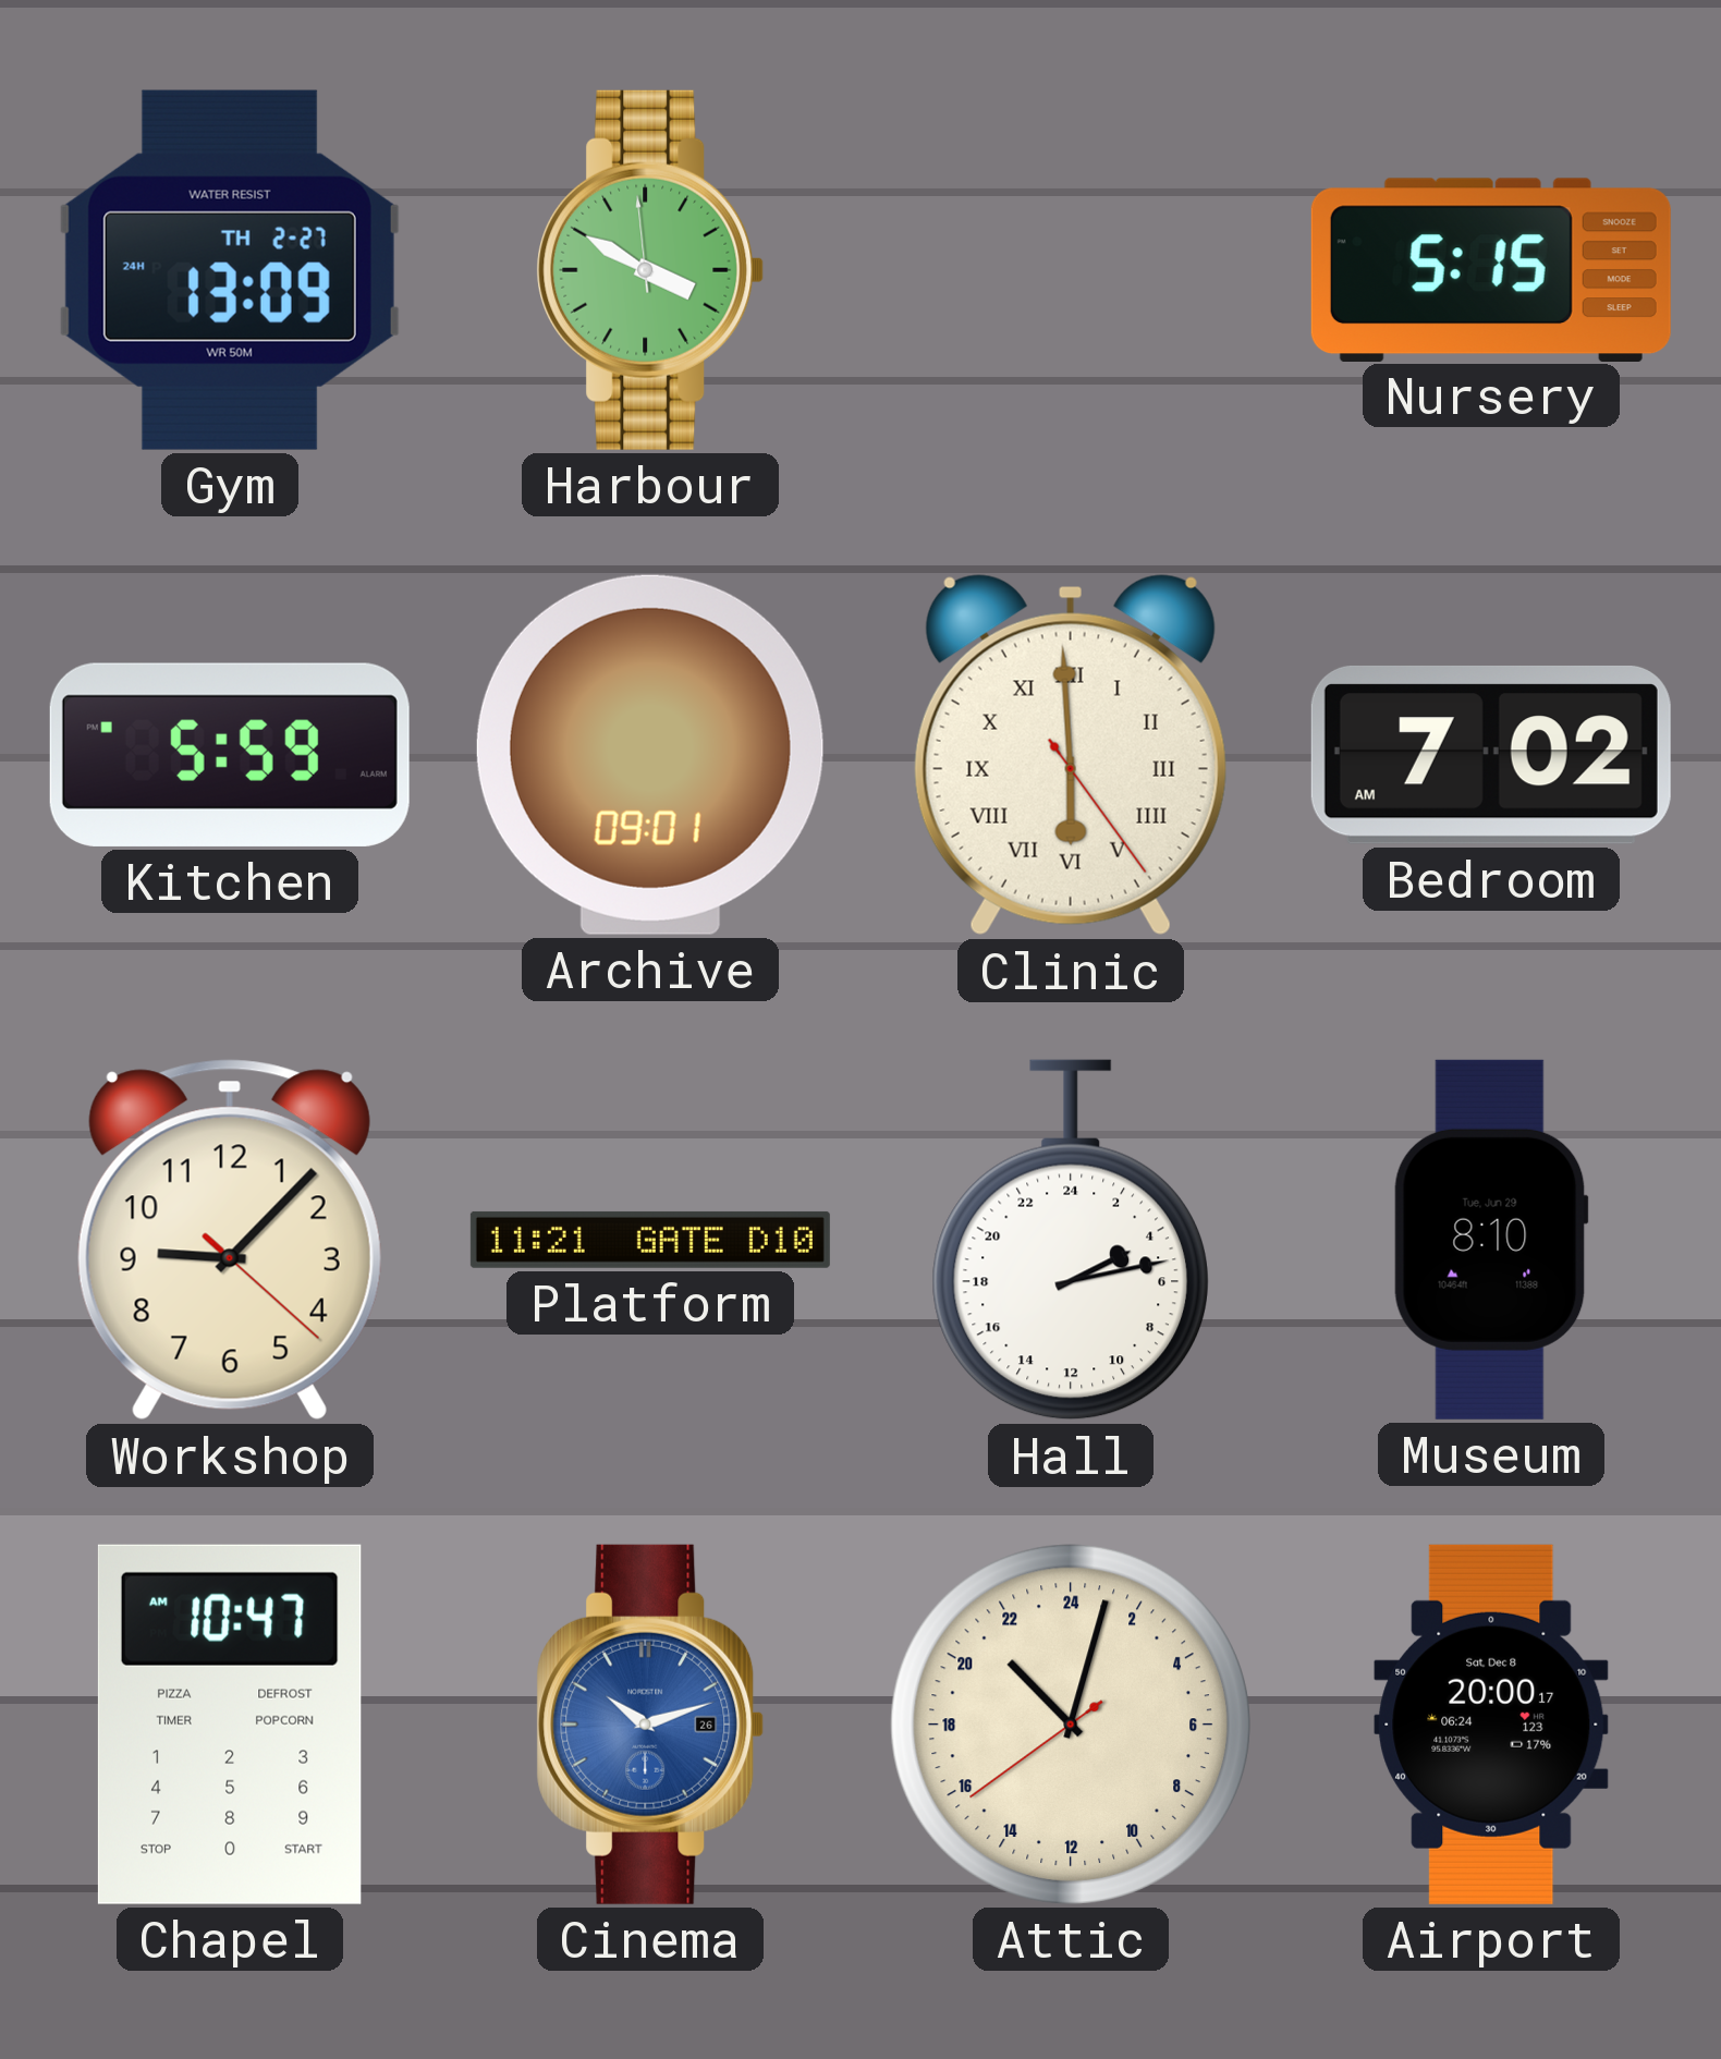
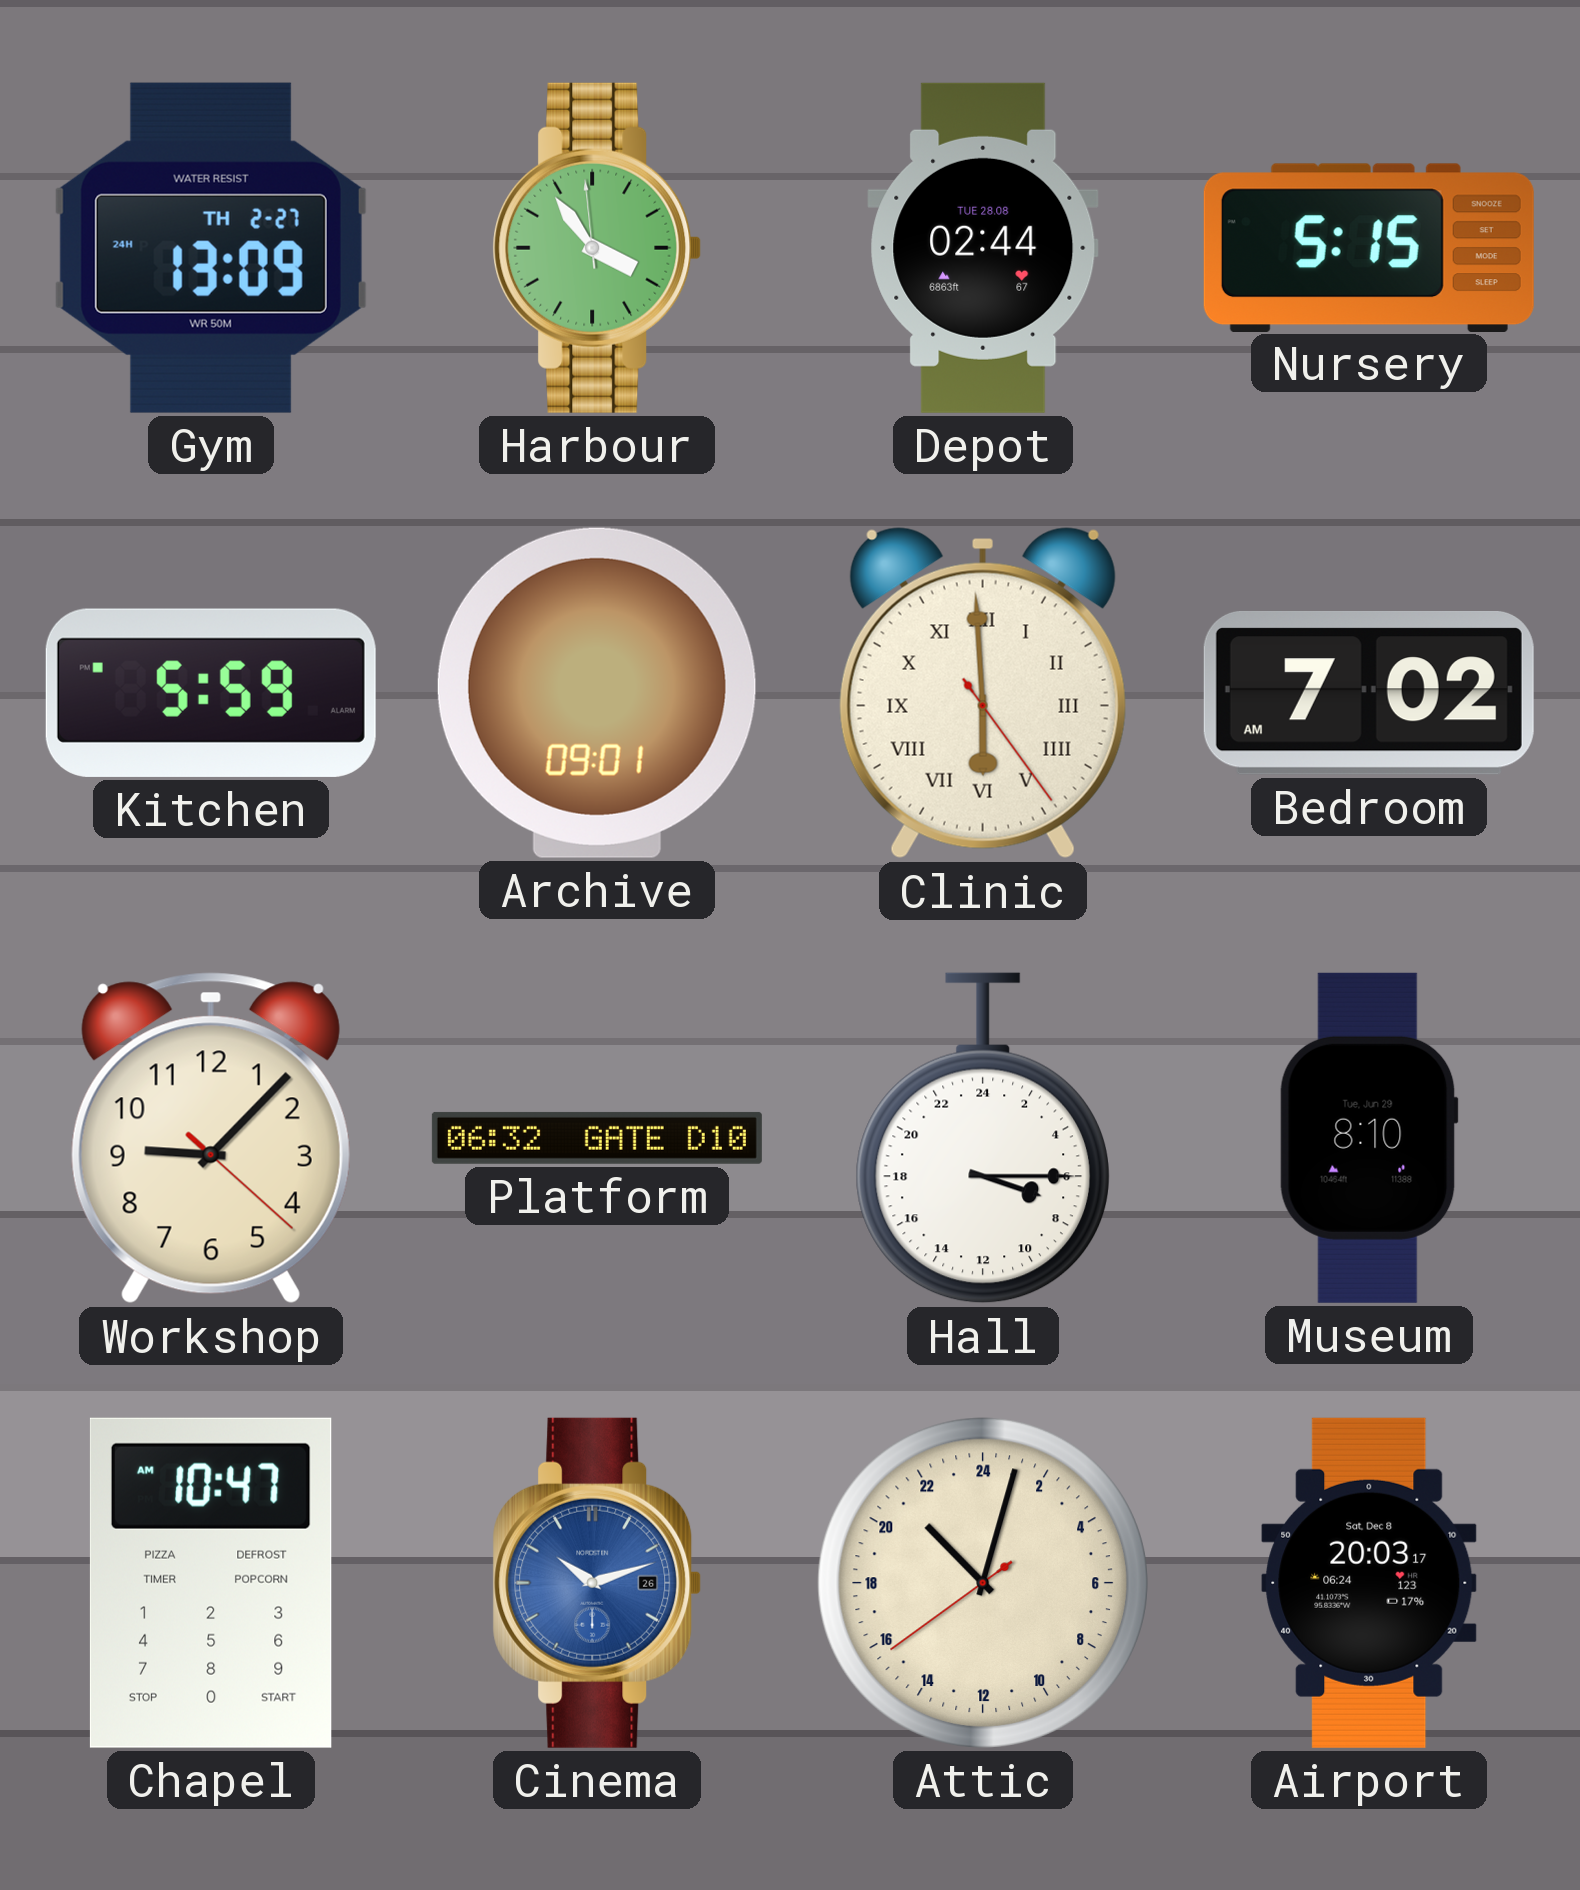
Harbour: 3:49 -> 3:53
Depot: none -> 02:44
Platform: 11:21 -> 06:32
Hall: 4:13 -> 7:15
Airport: 20:00 -> 20:03
